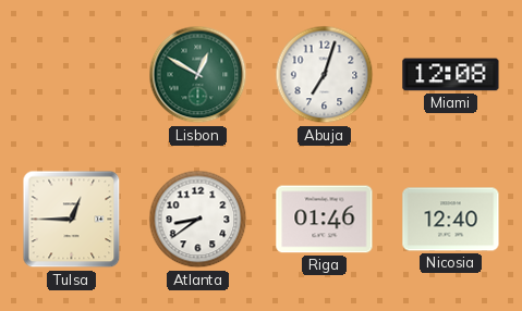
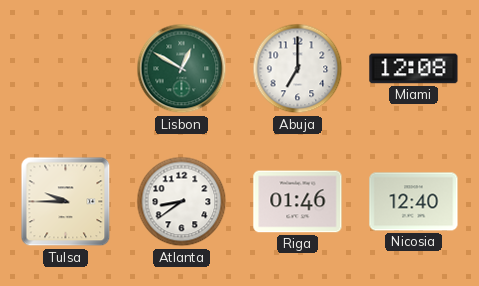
Abuja: 7:03 -> 7:00
Tulsa: 12:45 -> 9:45
